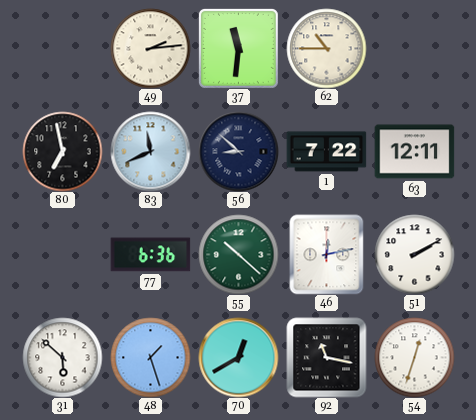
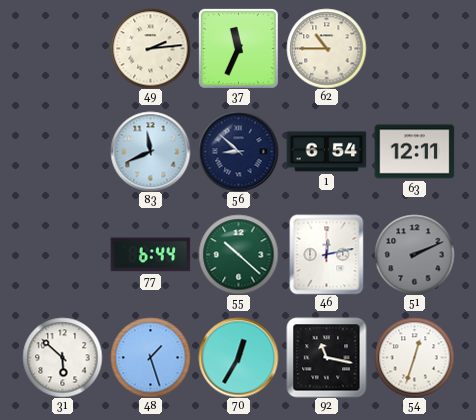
37: 11:31 -> 11:34
80: 6:58 -> none
1: 7:22 -> 6:54
77: 6:36 -> 6:44
51: 2:10 -> 2:11
51 dial: white -> grey
70: 12:40 -> 12:35
